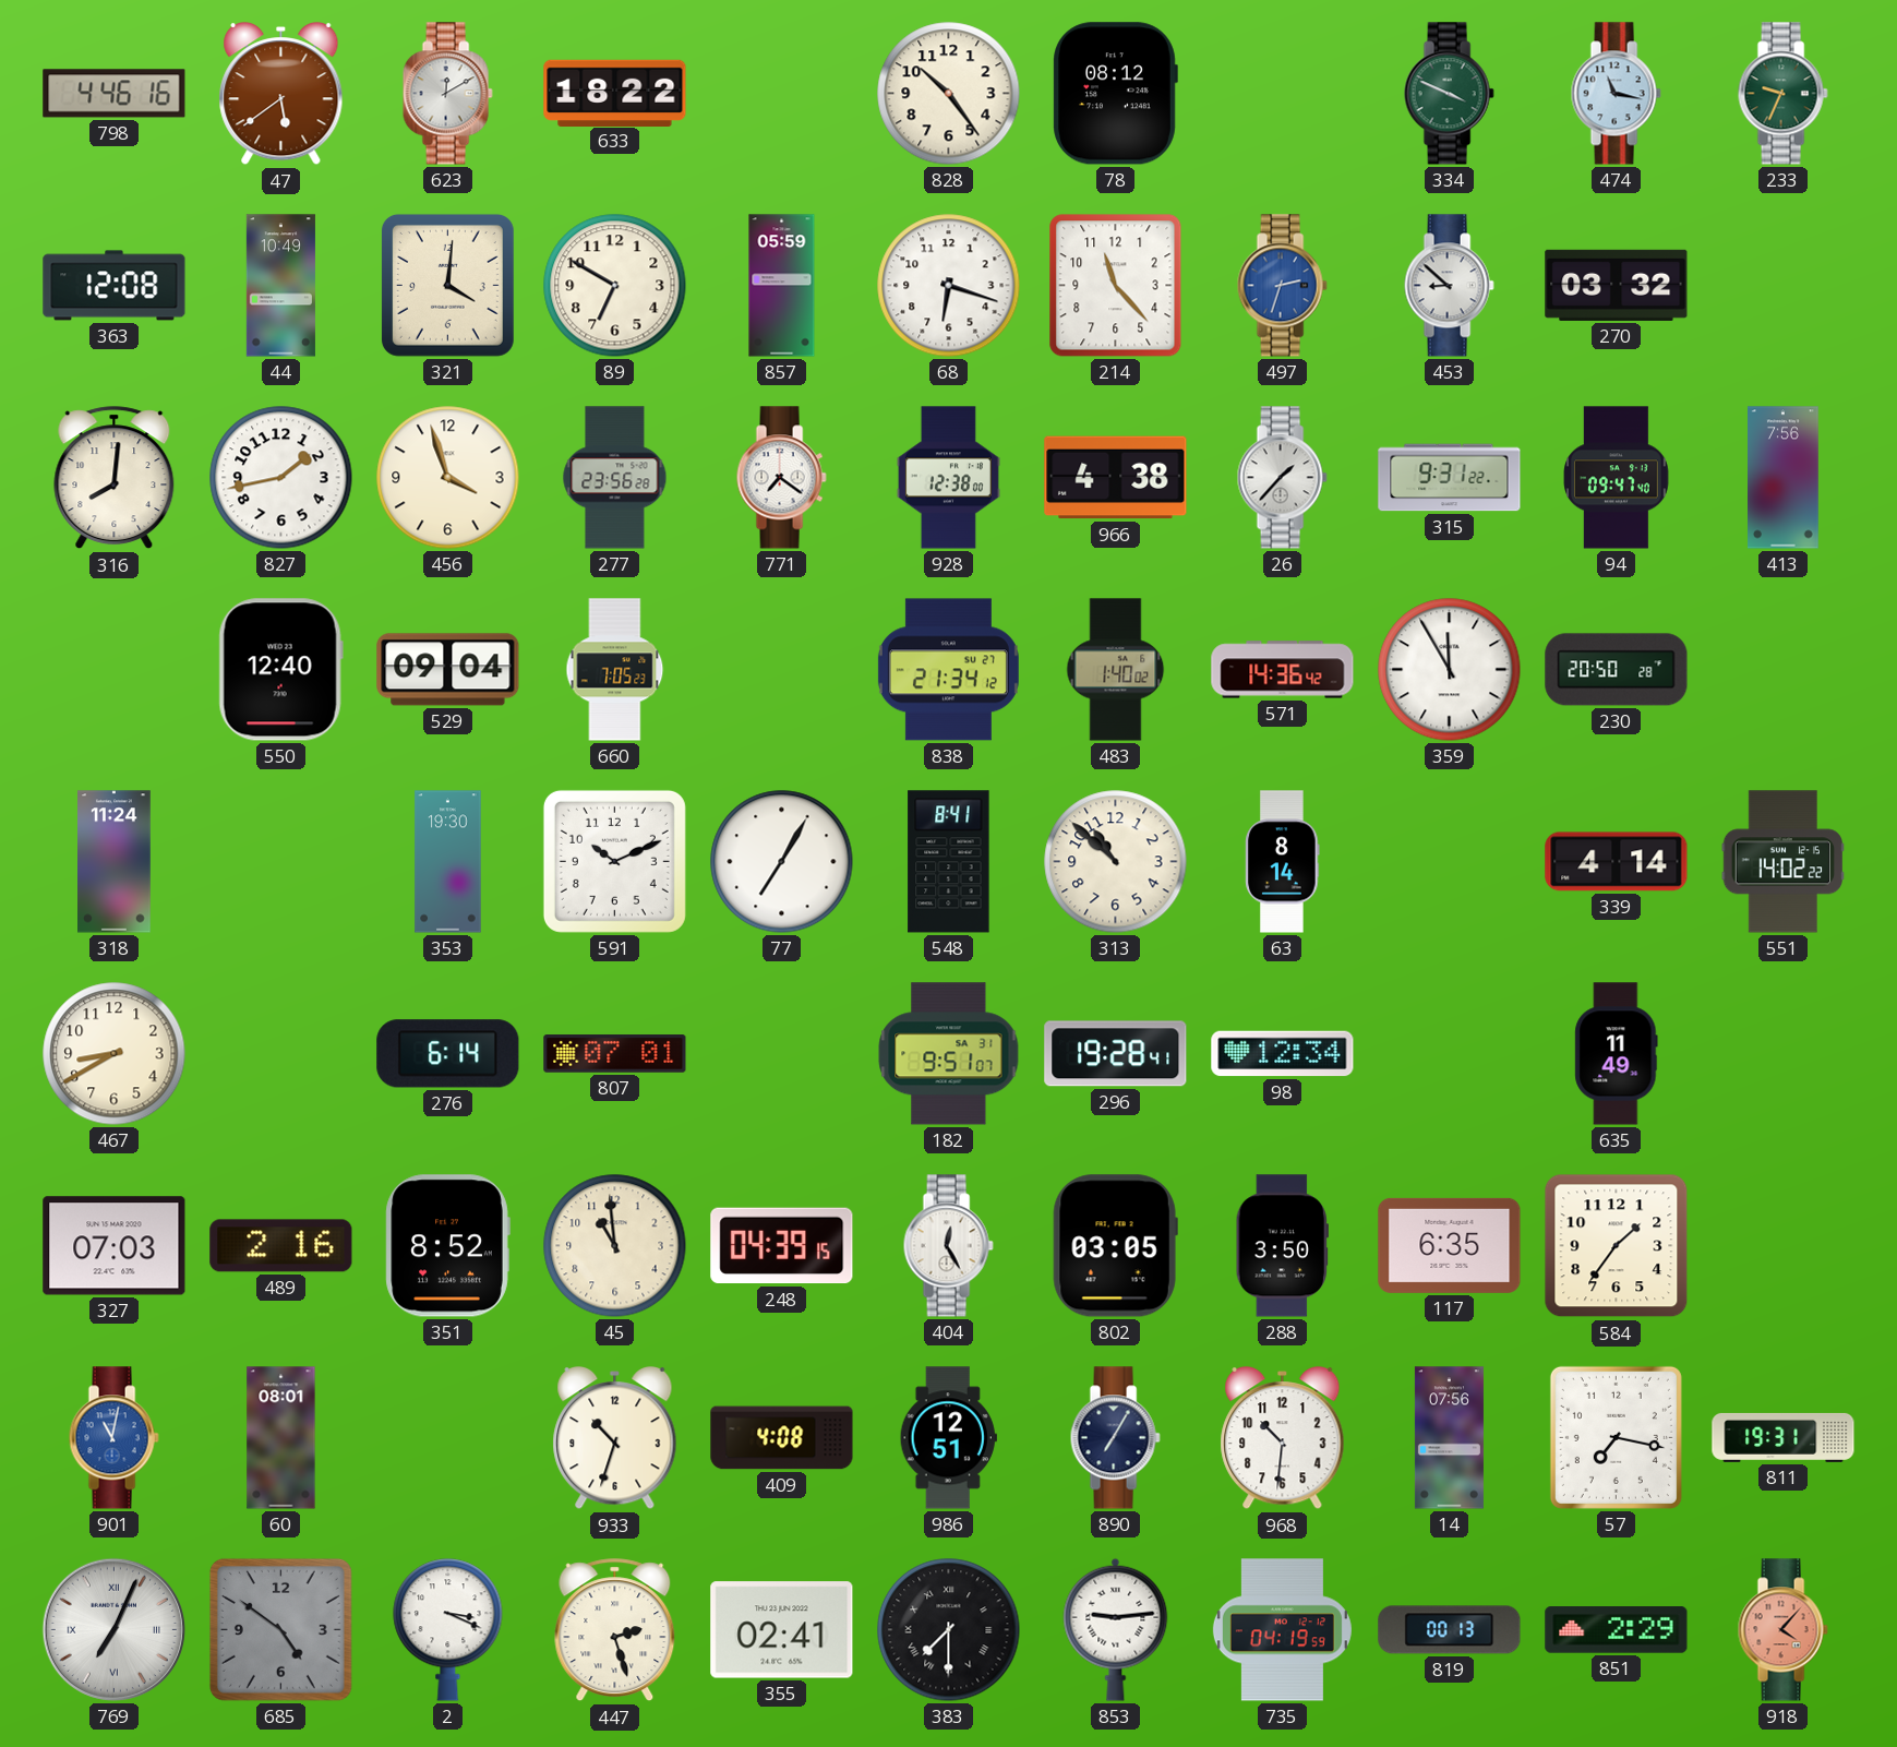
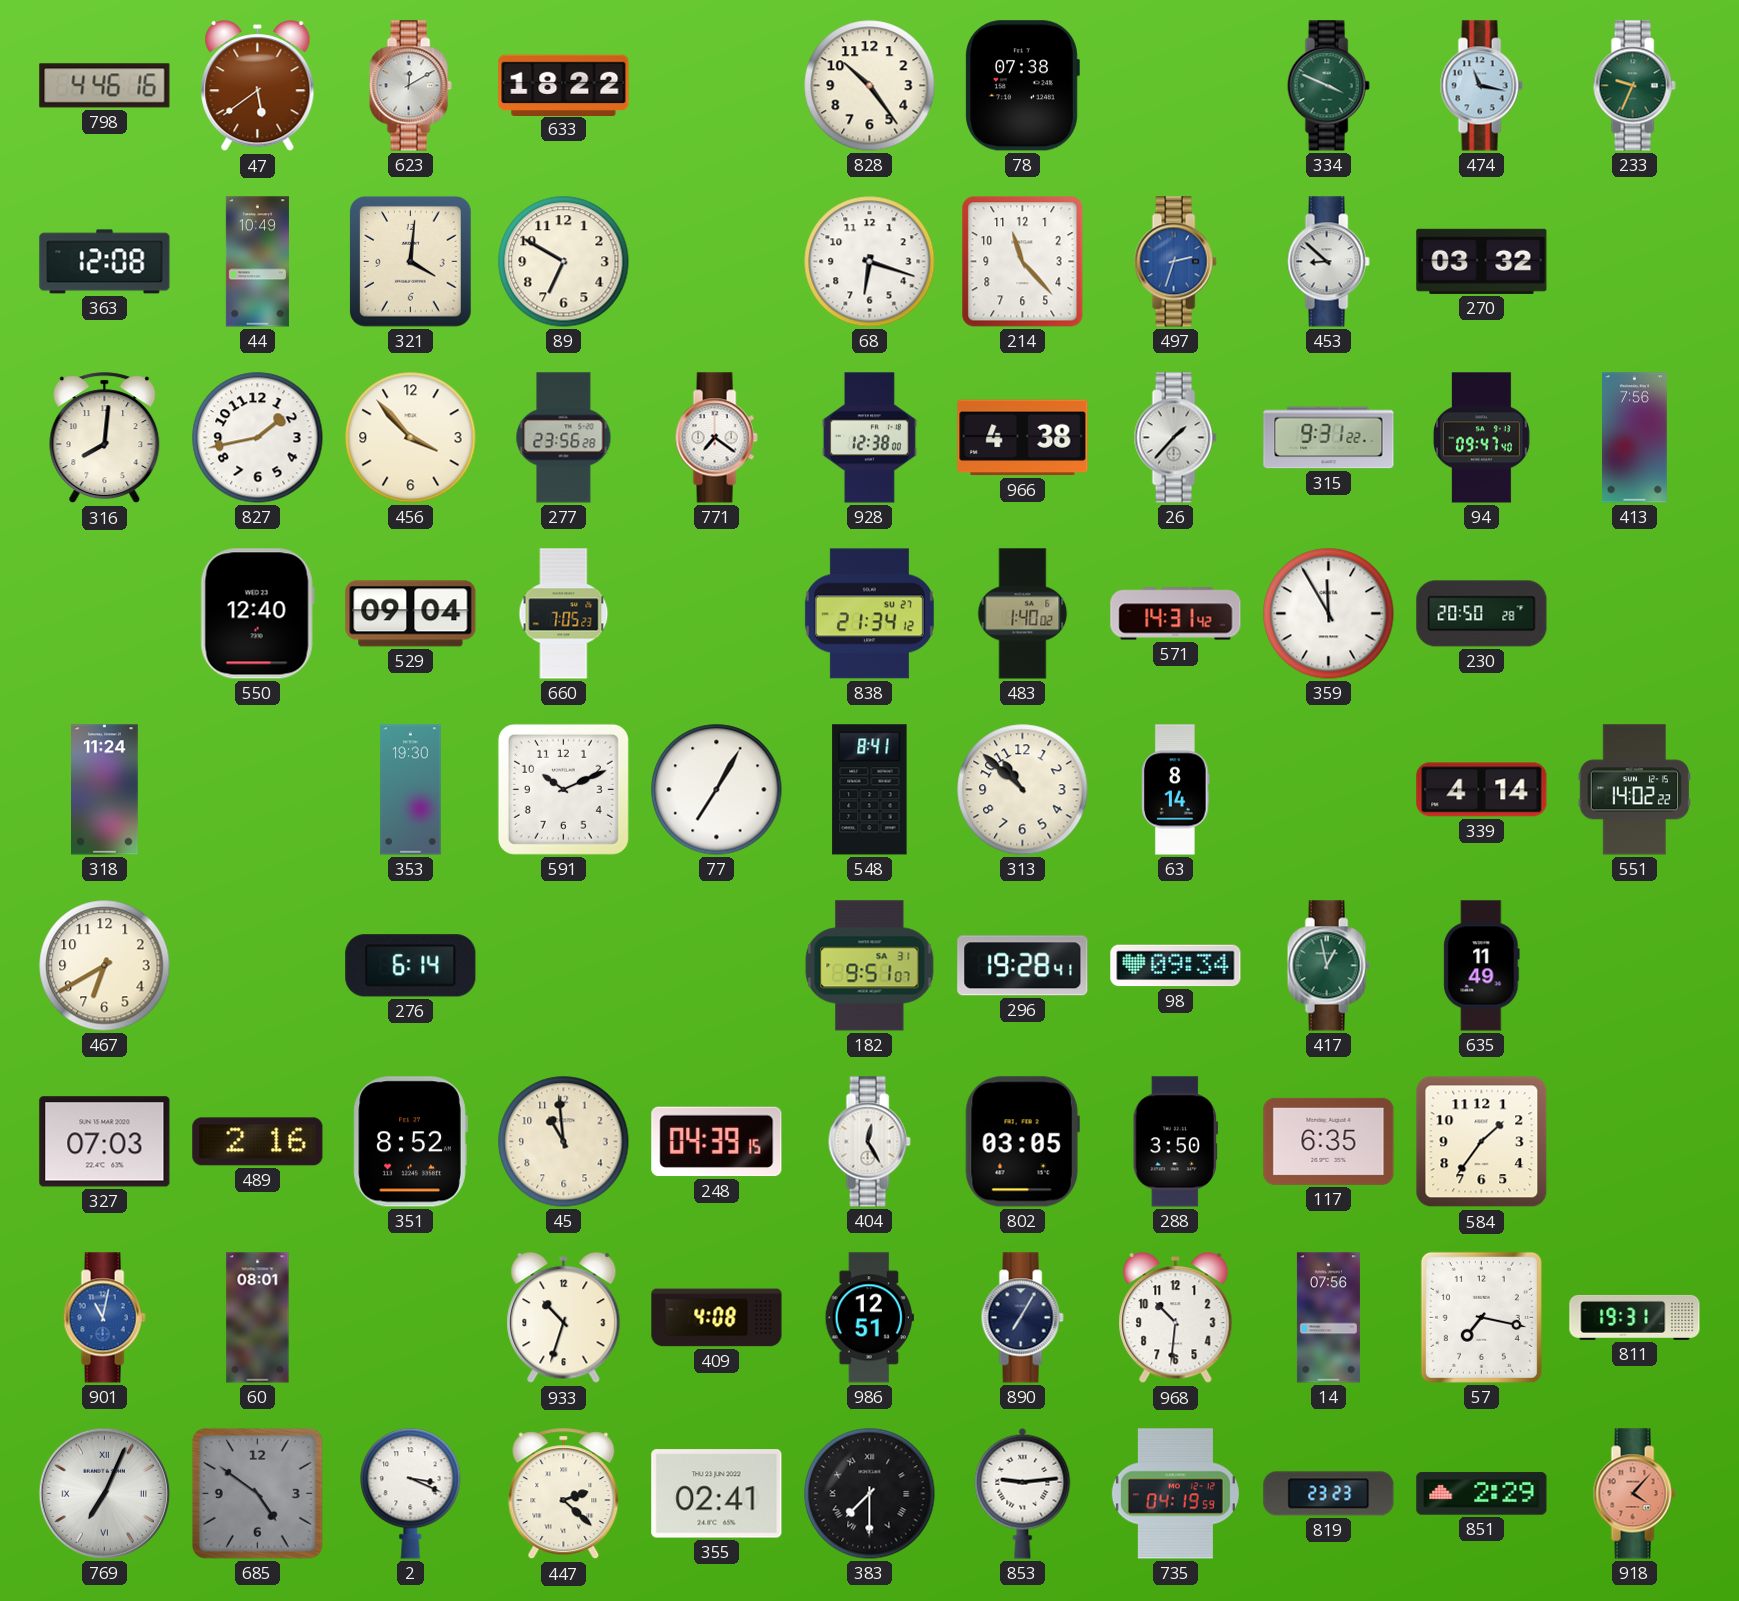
78: 08:12 -> 07:38
857: 05:59 -> none
456: 3:57 -> 3:53
571: 14:36 -> 14:31
467: 8:40 -> 6:40
807: 07:01 -> none
98: 12:34 -> 09:34
417: none -> 12:58
447: 2:27 -> 2:22
819: 00:13 -> 23:23
